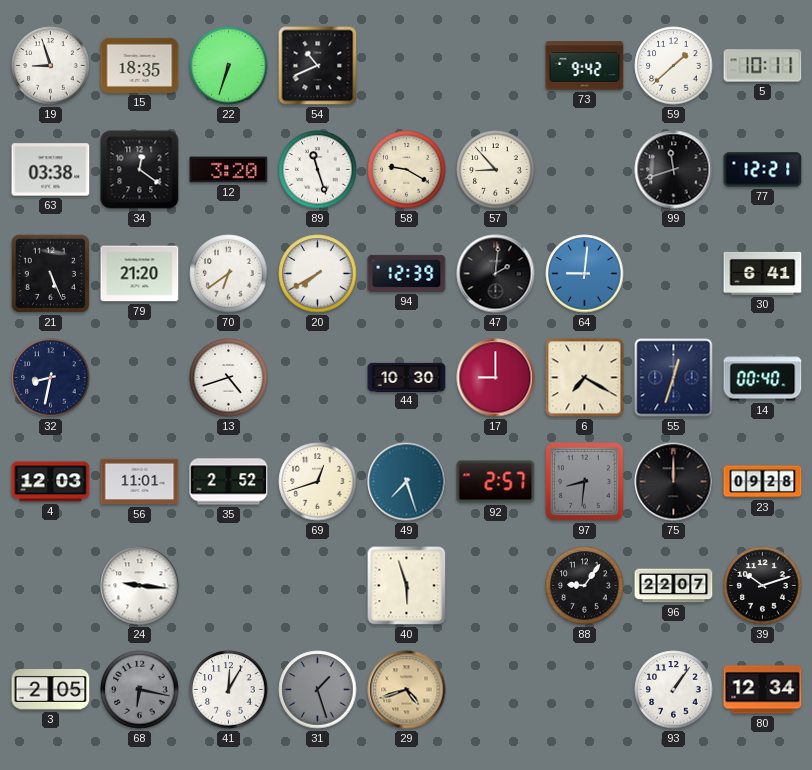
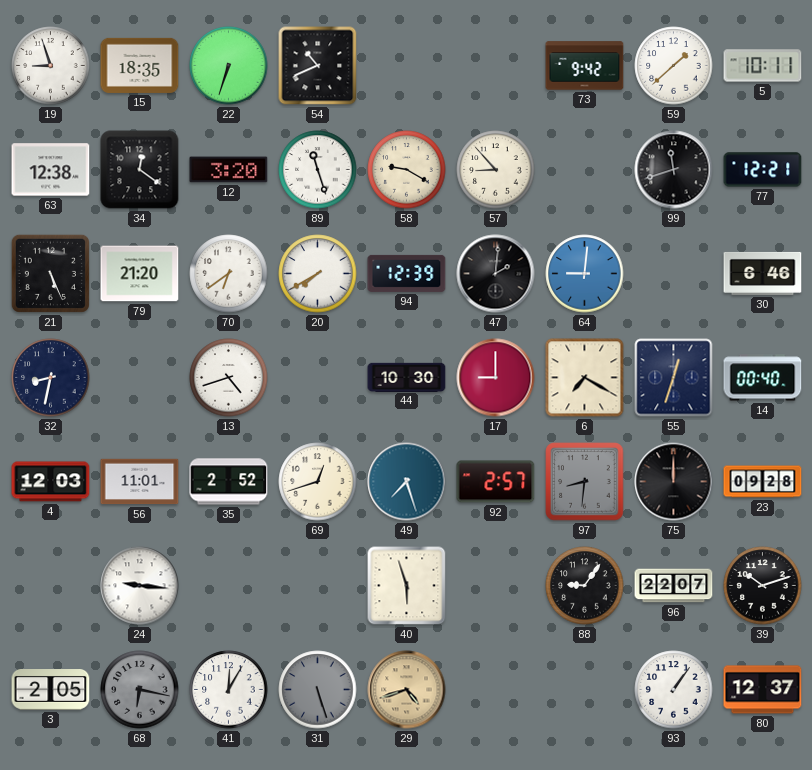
63: 03:38 -> 12:38
30: 6:41 -> 6:46
31: 1:27 -> 5:27
80: 12:34 -> 12:37
